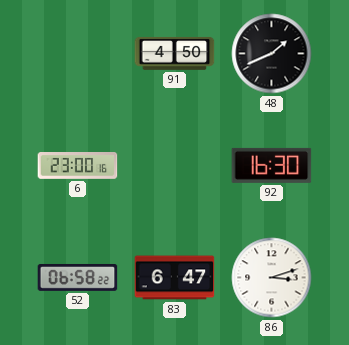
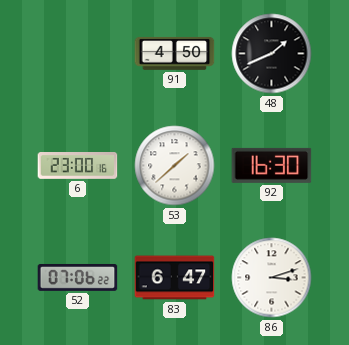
53: none -> 1:38
52: 06:58 -> 07:06
